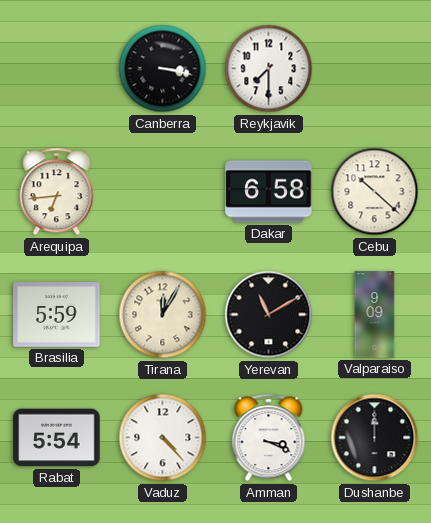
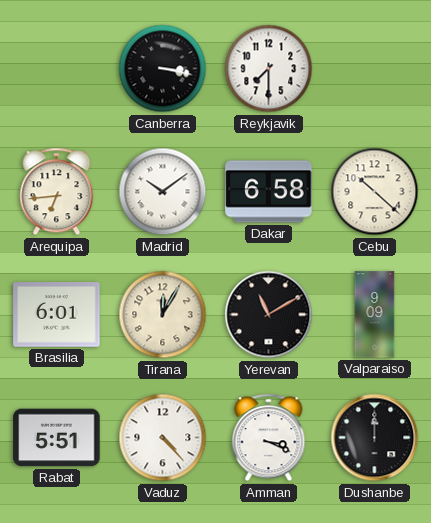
Madrid: none -> 10:09
Brasilia: 5:59 -> 6:01
Rabat: 5:54 -> 5:51
